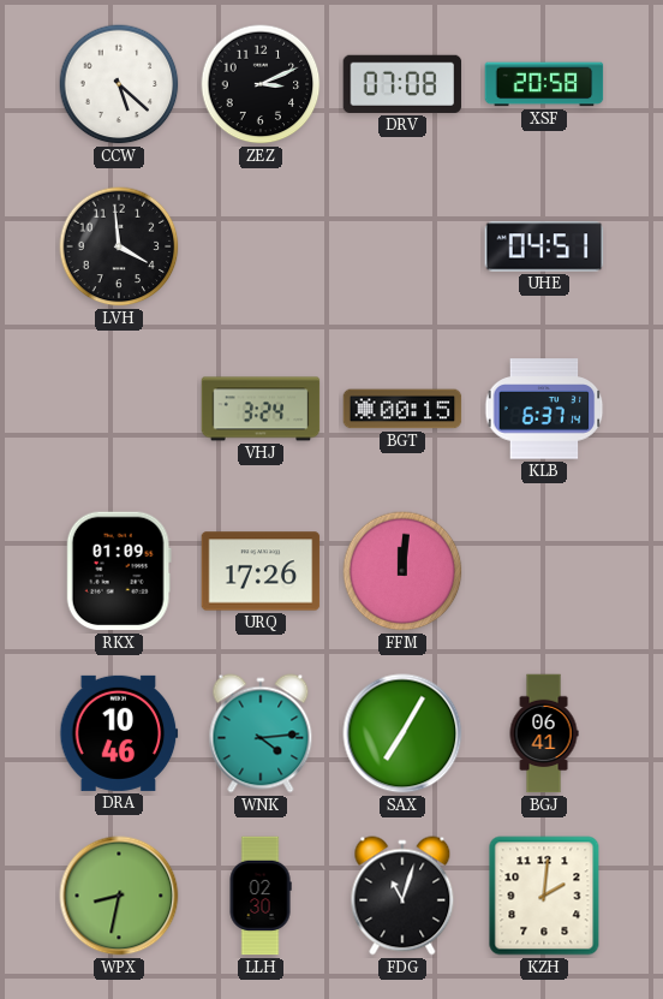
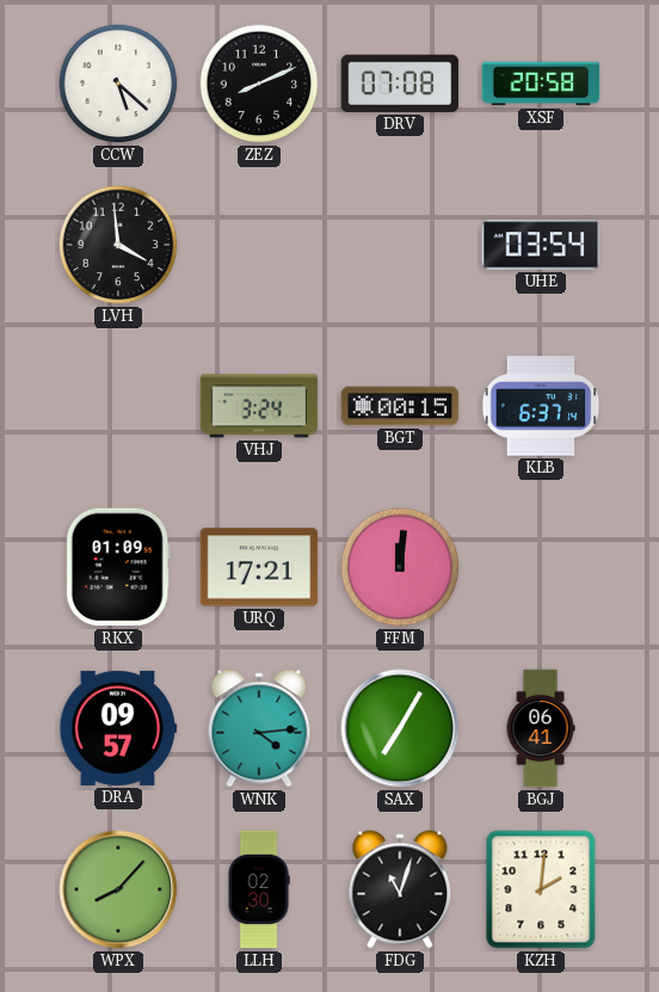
ZEZ: 3:11 -> 8:11
UHE: 04:51 -> 03:54
URQ: 17:26 -> 17:21
DRA: 10:46 -> 09:57
WPX: 8:32 -> 8:07
